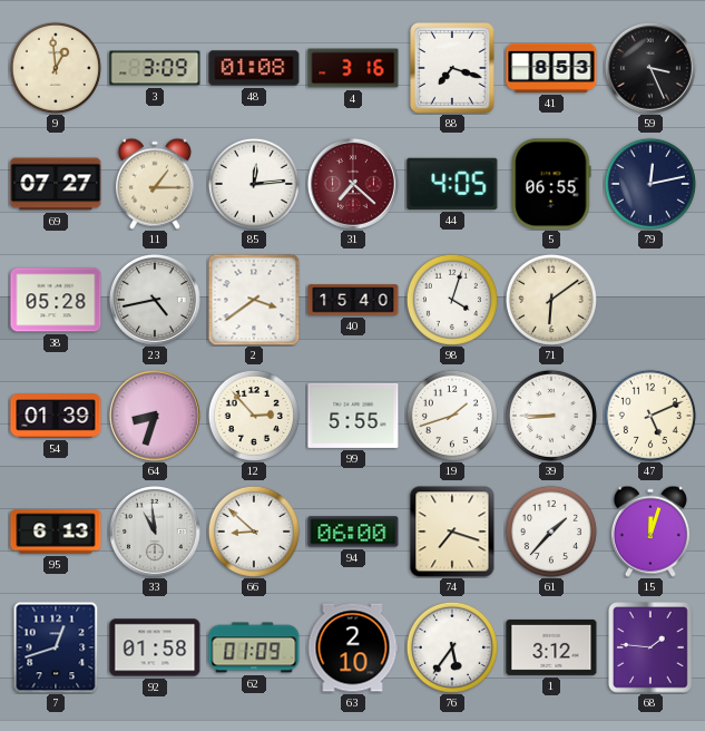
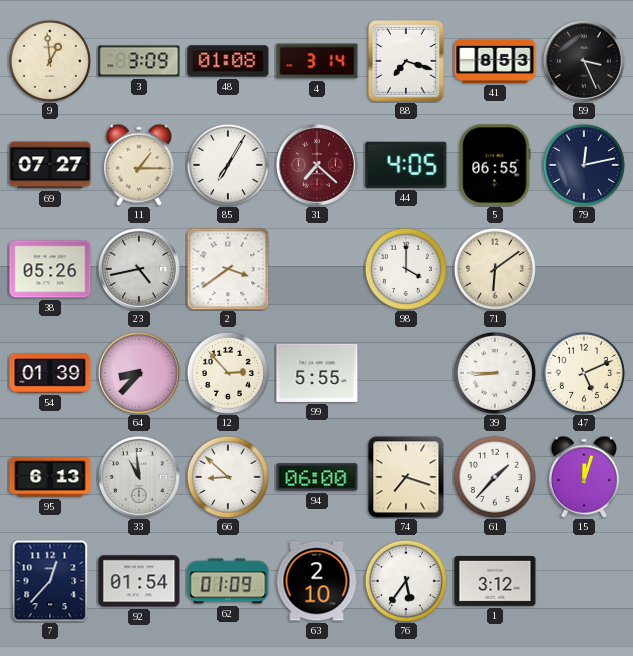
4: 3:16 -> 3:14
85: 12:14 -> 7:05
38: 05:28 -> 05:26
40: 15:40 -> none
98: 4:03 -> 4:00
64: 8:33 -> 8:37
19: 1:42 -> none
7: 12:42 -> 12:37
92: 01:58 -> 01:54
68: 1:46 -> none
